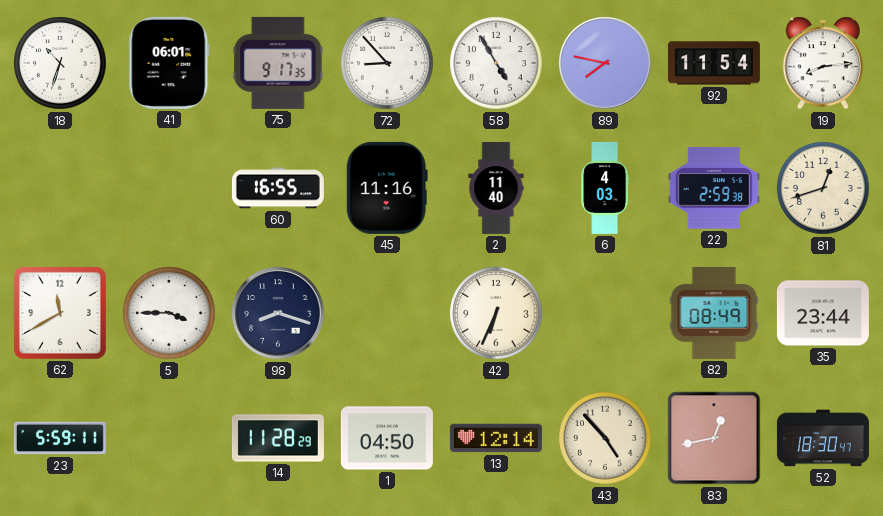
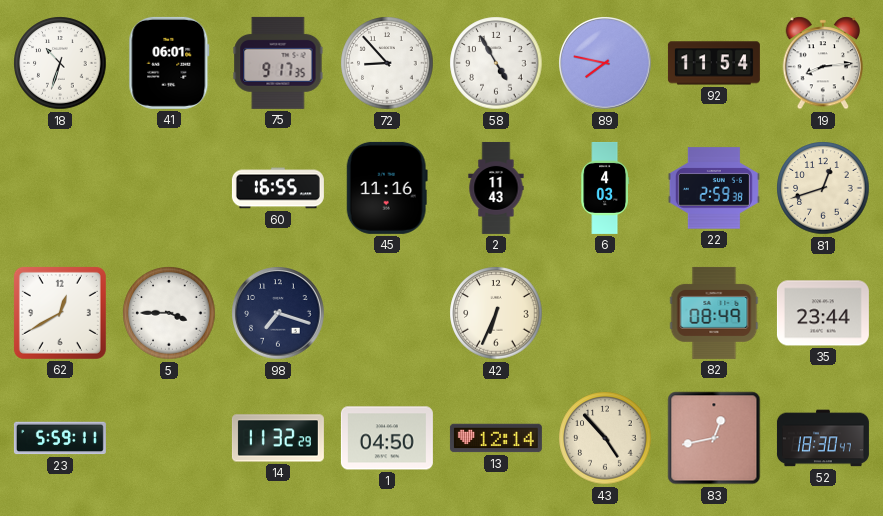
2: 11:40 -> 11:43
62: 11:40 -> 12:40
98: 8:18 -> 7:18
14: 11:28 -> 11:32
